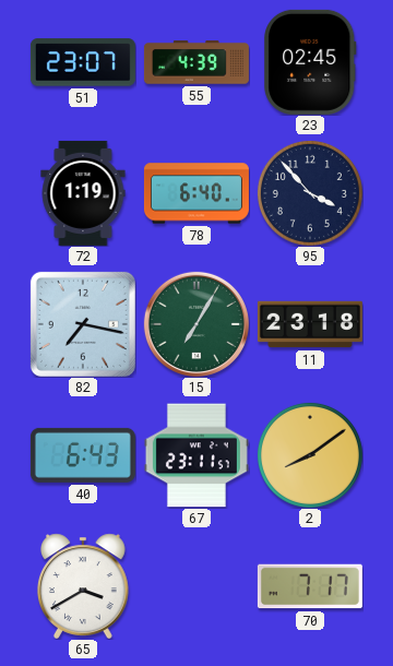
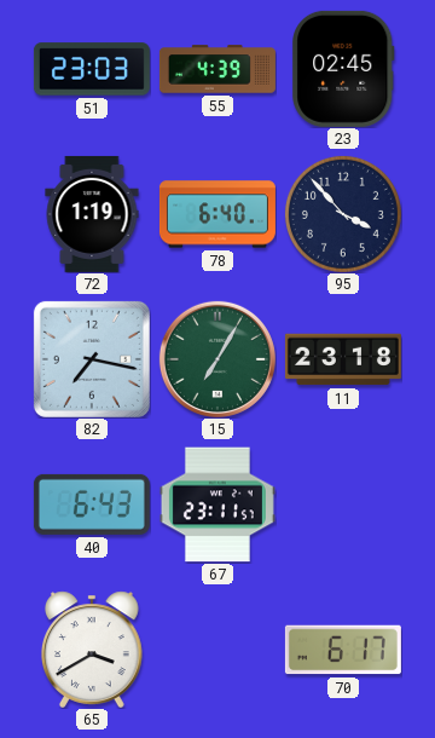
51: 23:07 -> 23:03
2: 8:09 -> none
70: 7:17 -> 6:17
